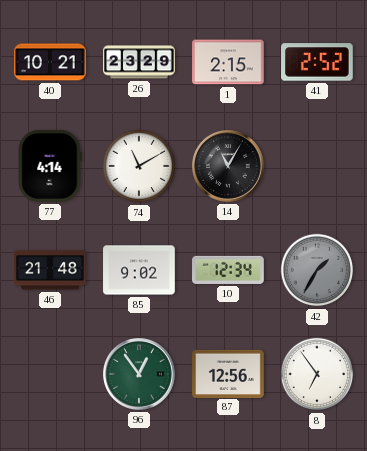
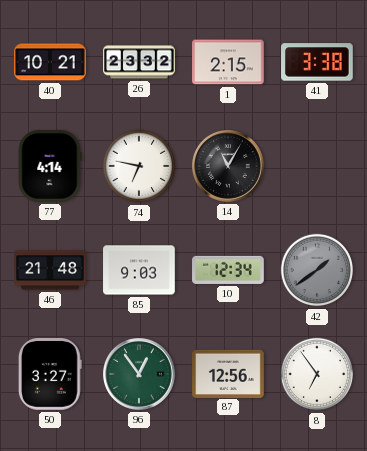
26: 23:29 -> 23:32
41: 2:52 -> 3:38
74: 11:10 -> 6:47
85: 9:02 -> 9:03
42: 1:35 -> 1:39
50: none -> 3:27
